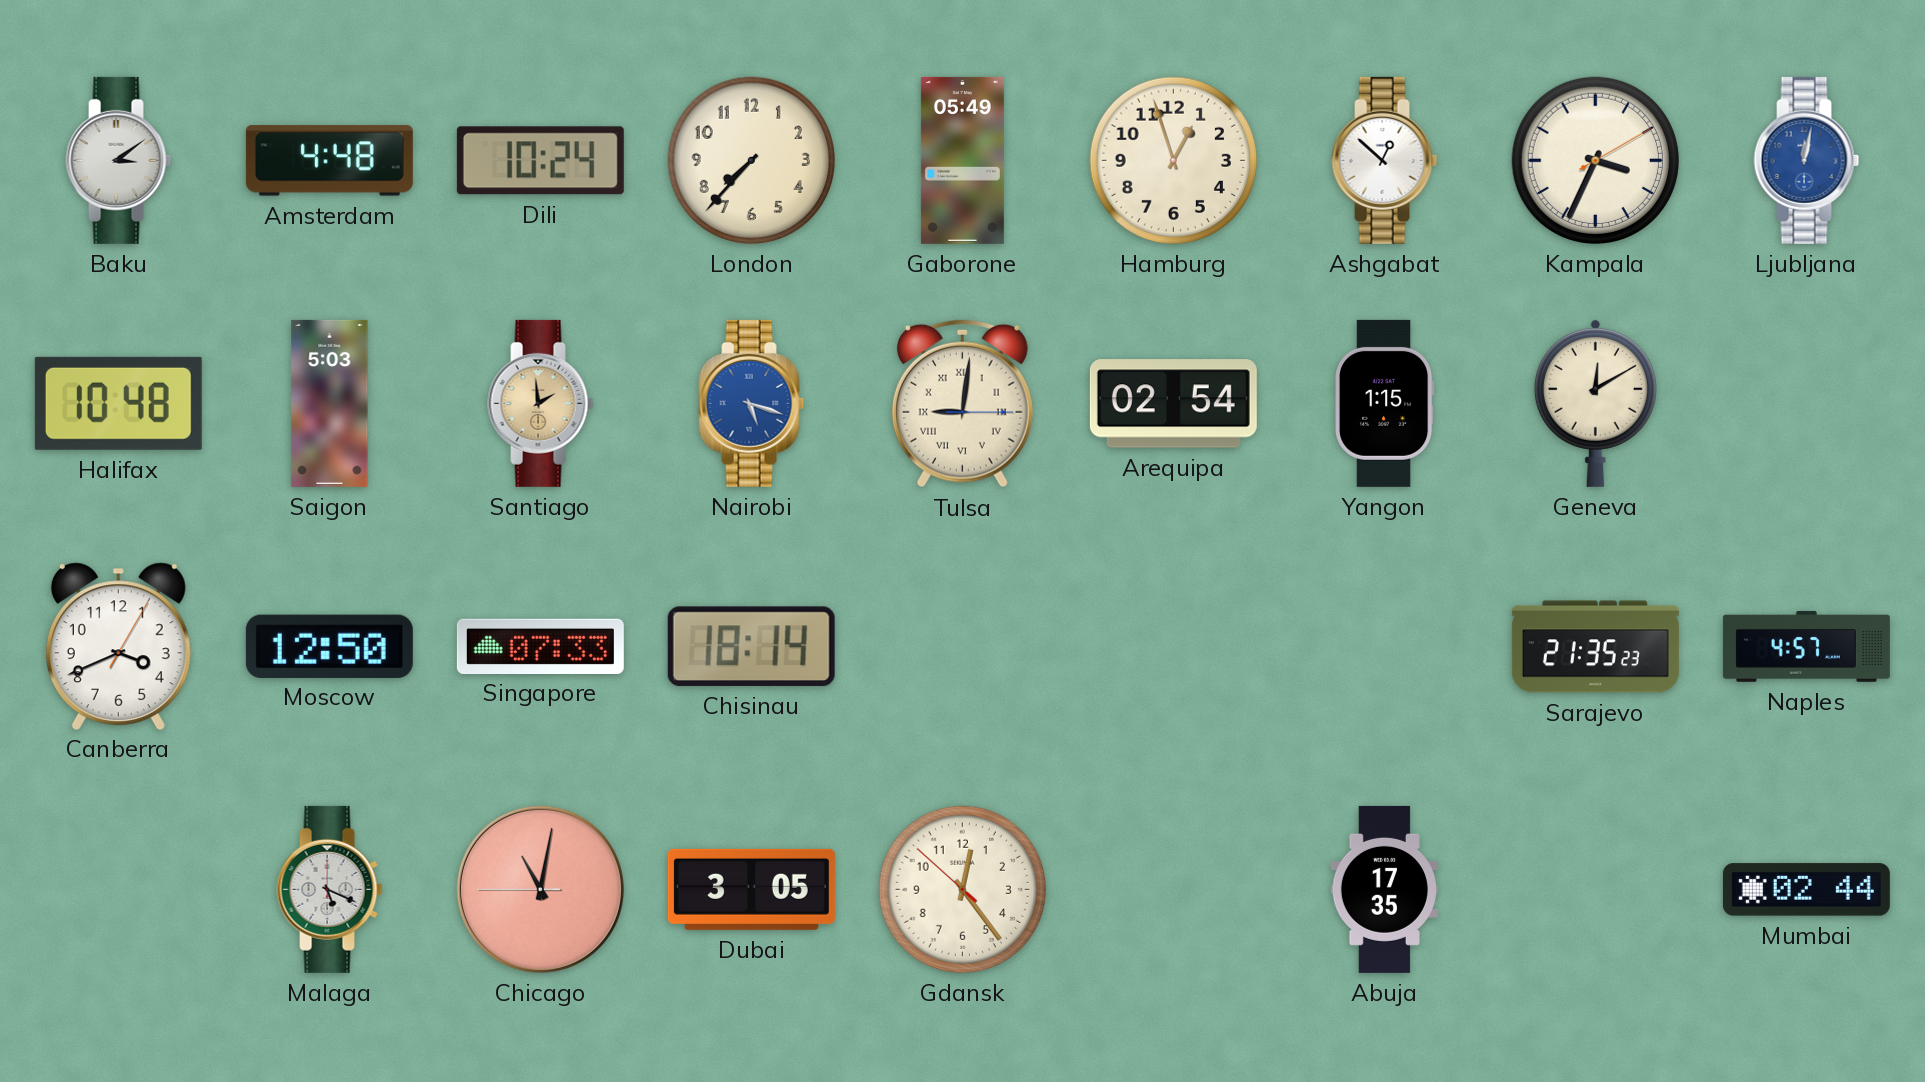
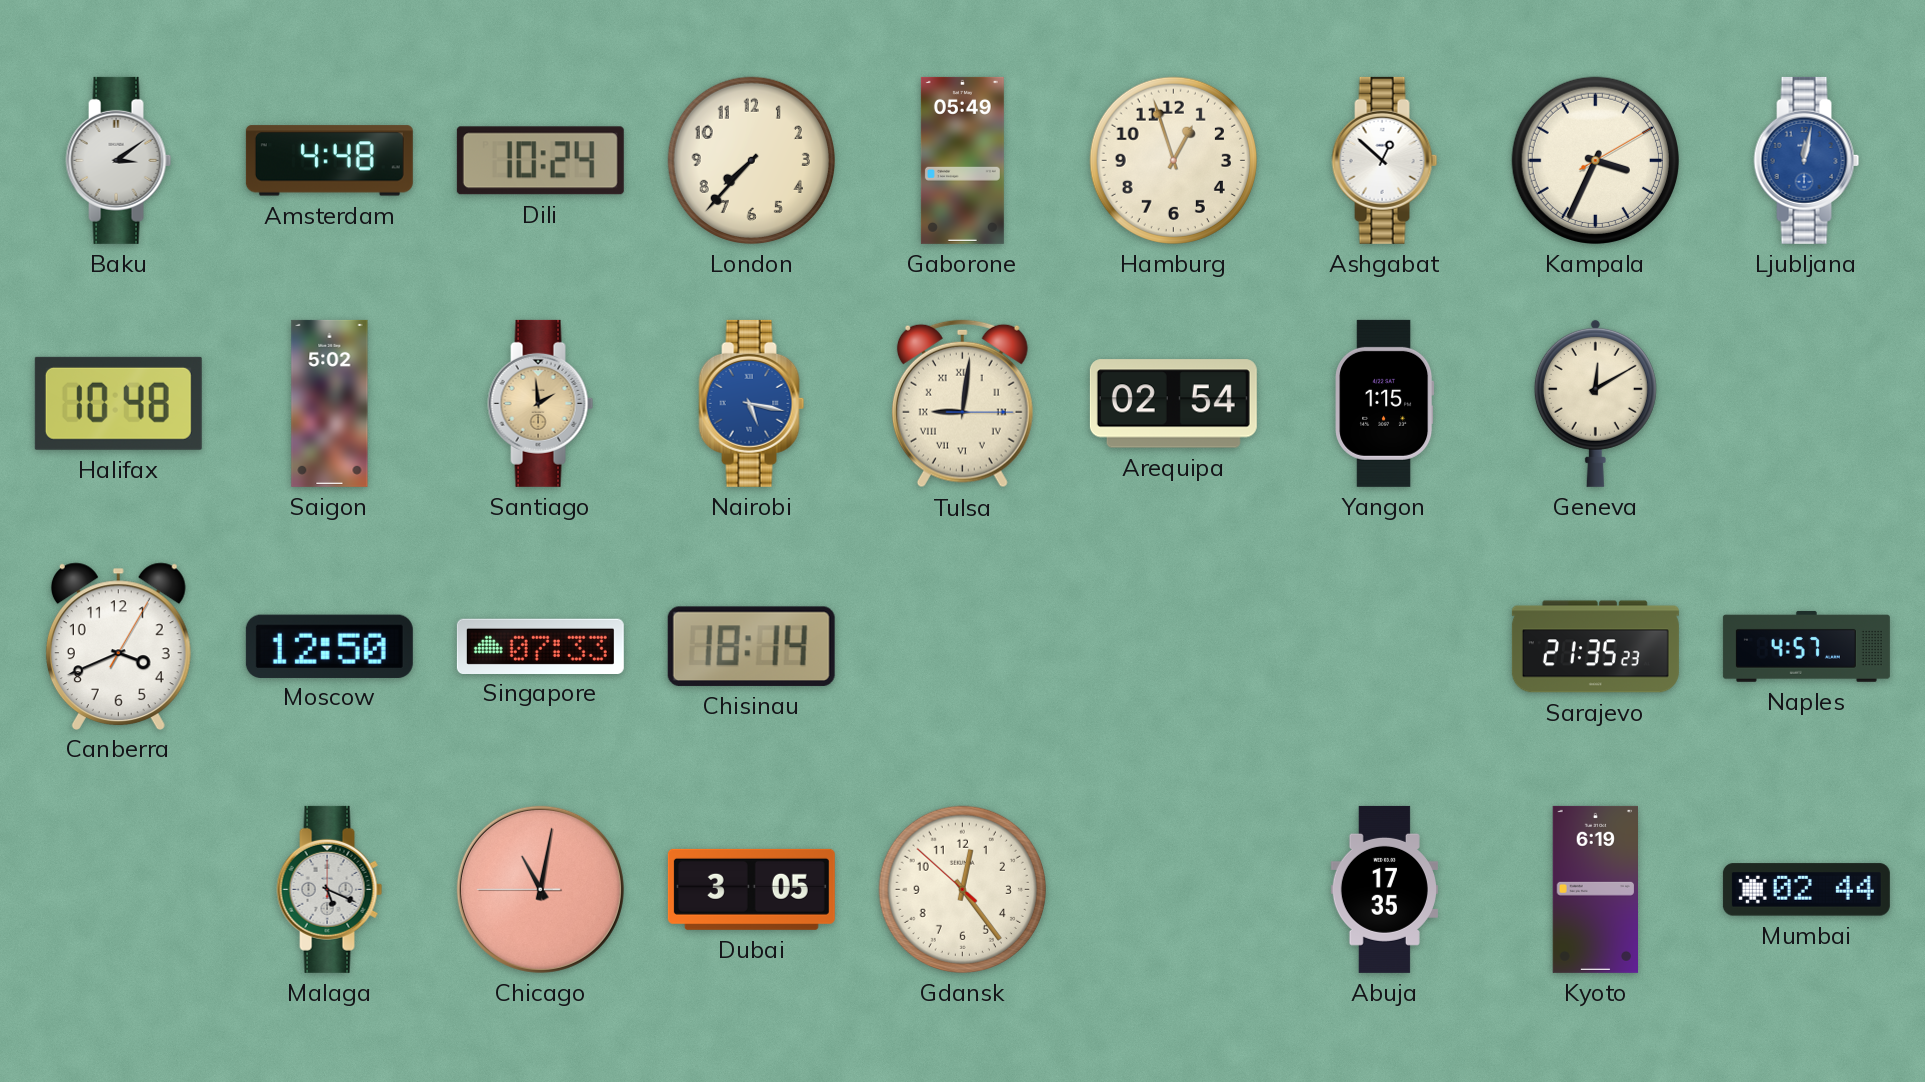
Saigon: 5:03 -> 5:02
Nairobi: 5:18 -> 5:17
Kyoto: none -> 6:19
